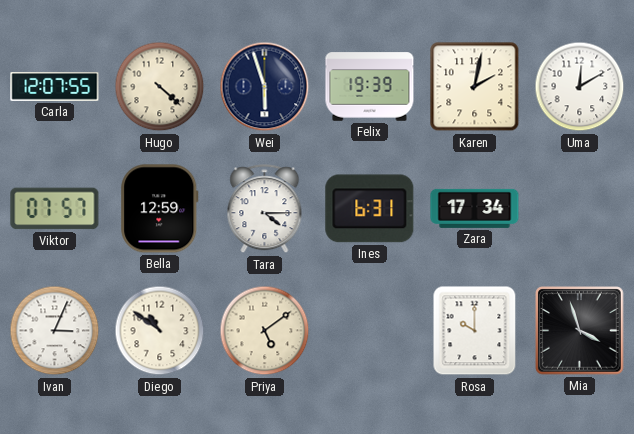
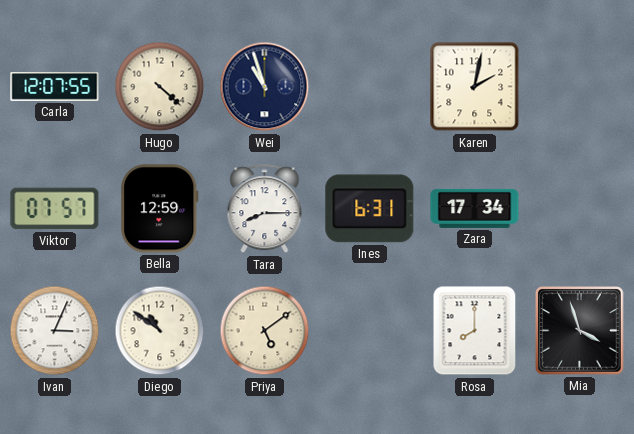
Wei: 5:57 -> 10:57
Felix: 19:39 -> none
Uma: 12:10 -> none
Tara: 4:15 -> 8:15
Rosa: 10:00 -> 8:00
